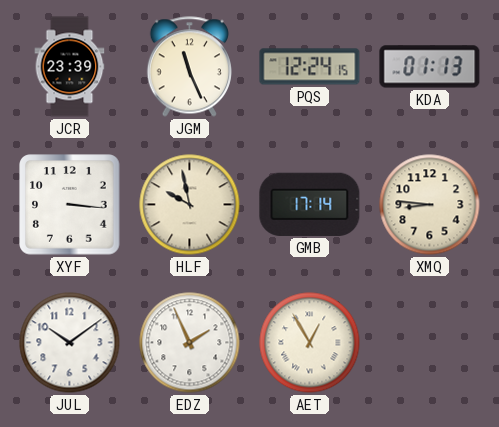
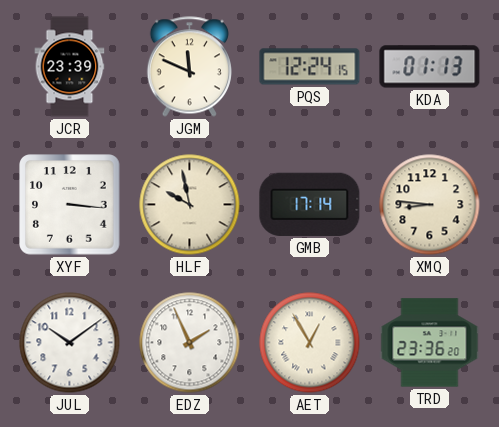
JGM: 11:26 -> 11:49
TRD: none -> 23:36
